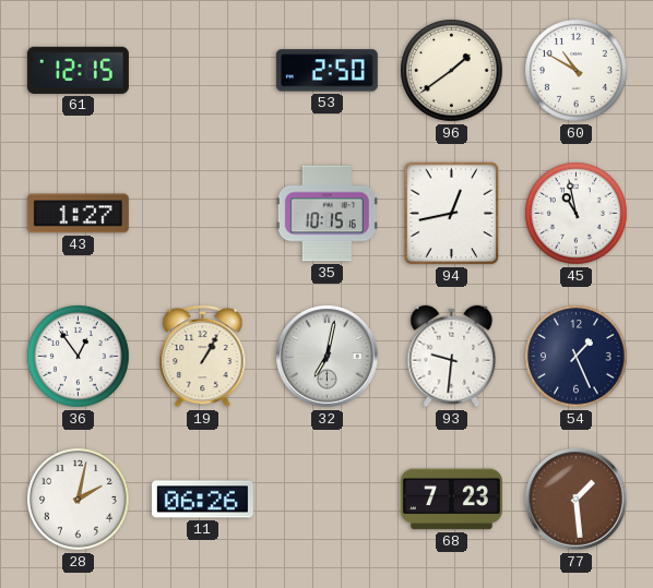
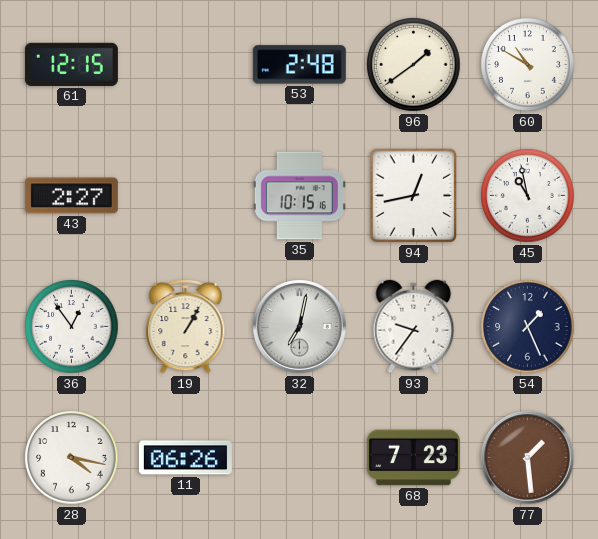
53: 2:50 -> 2:48
43: 1:27 -> 2:27
93: 9:31 -> 9:36
28: 2:02 -> 4:17
